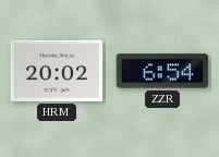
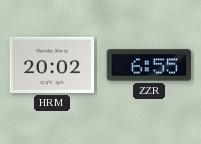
ZZR: 6:54 -> 6:55
